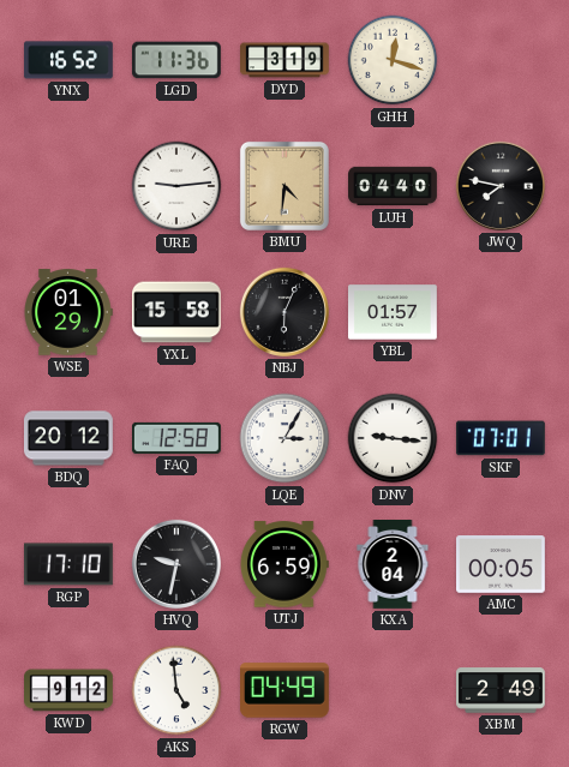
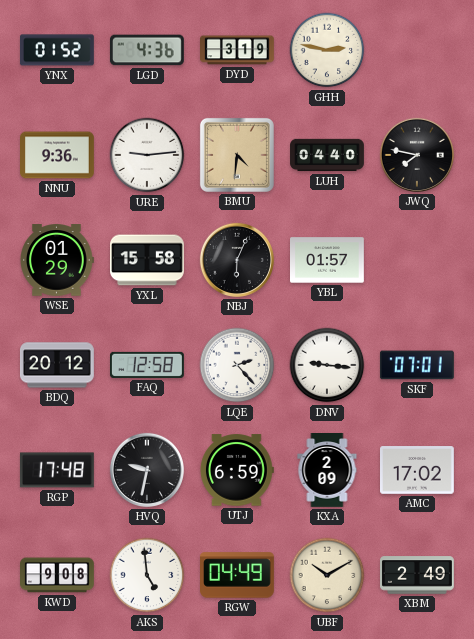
YNX: 16:52 -> 01:52
LGD: 11:36 -> 4:36
GHH: 12:18 -> 2:47
NNU: none -> 9:36
LQE: 3:05 -> 2:23
RGP: 17:10 -> 17:48
KXA: 2:04 -> 2:09
AMC: 00:05 -> 17:02
KWD: 9:12 -> 9:08
UBF: none -> 10:10
